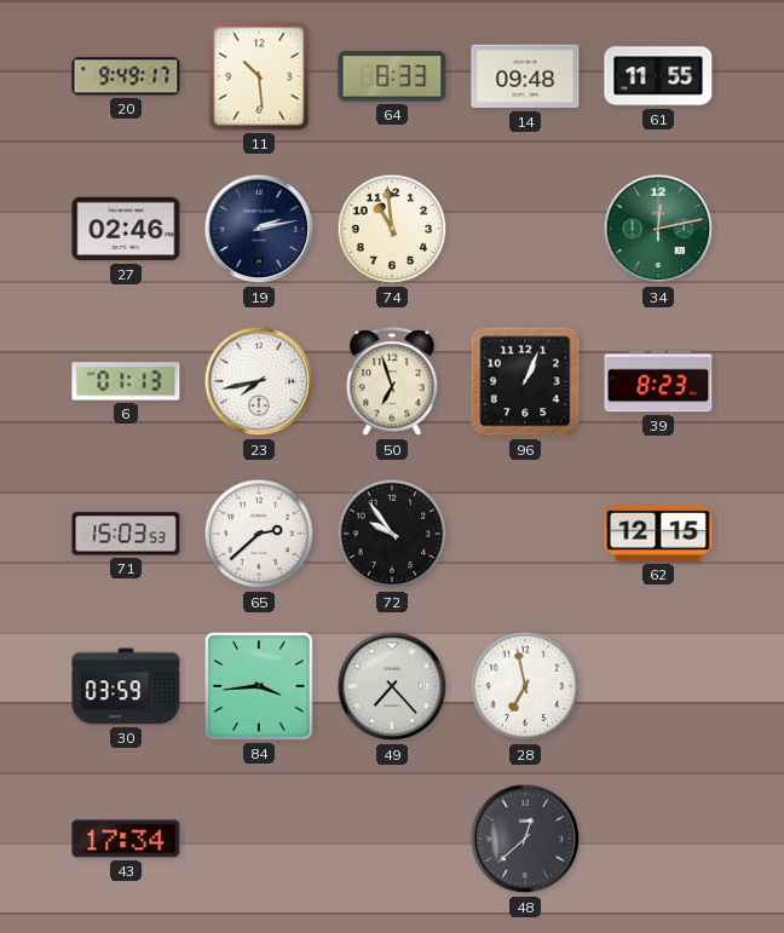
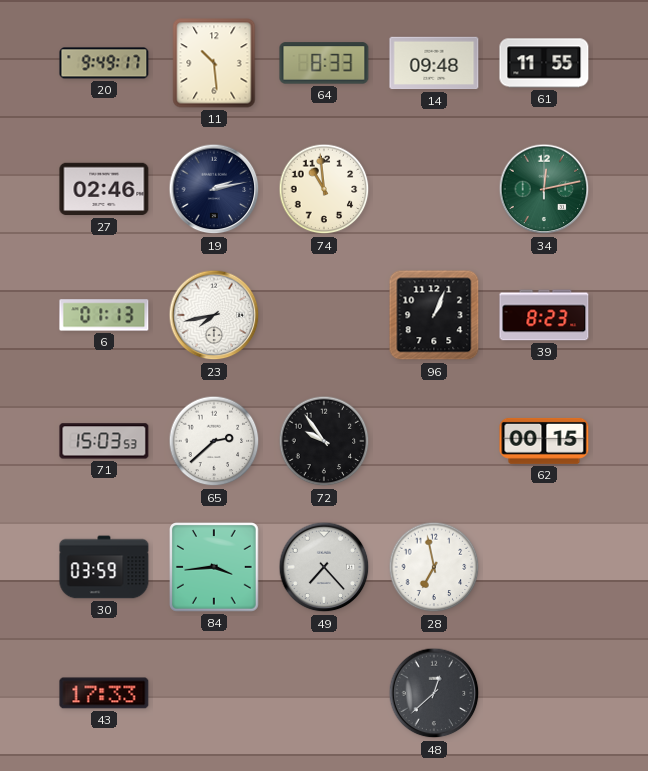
50: 6:57 -> none
62: 12:15 -> 00:15
43: 17:34 -> 17:33
